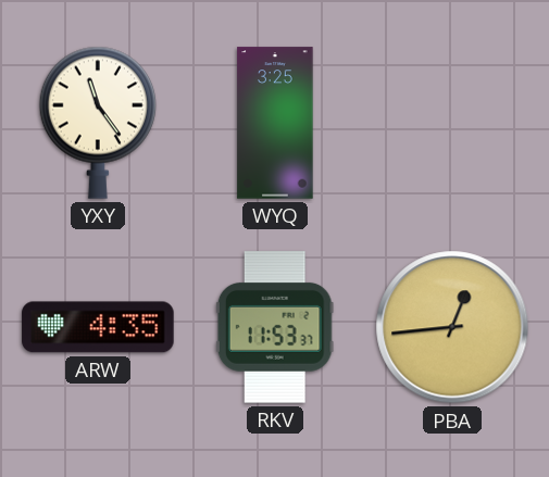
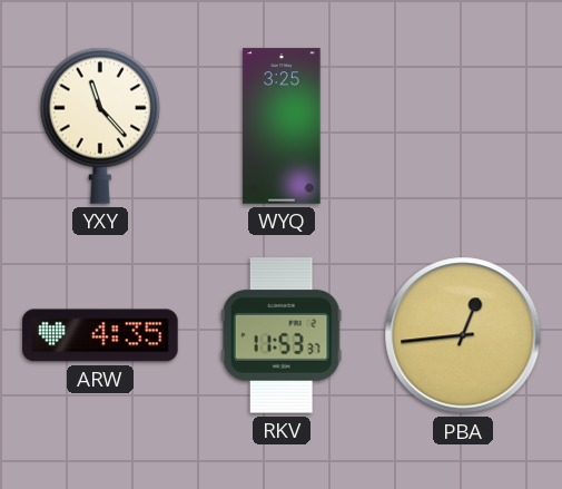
YXY: 11:24 -> 11:23
